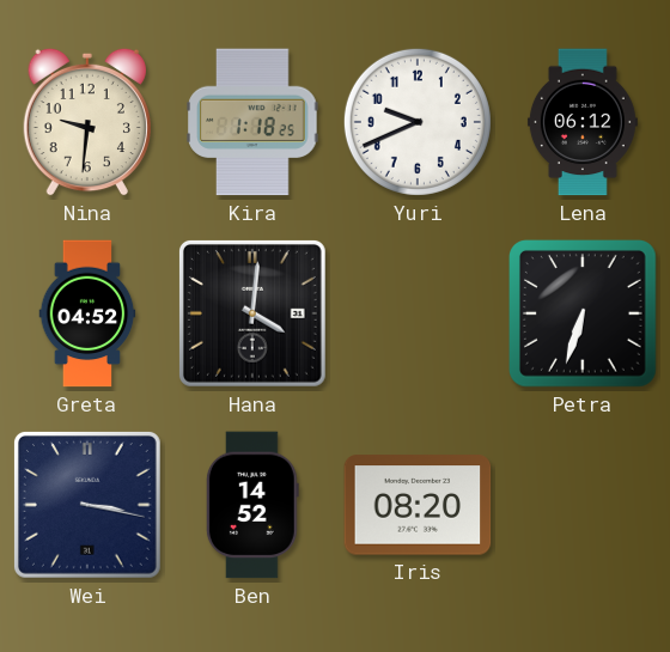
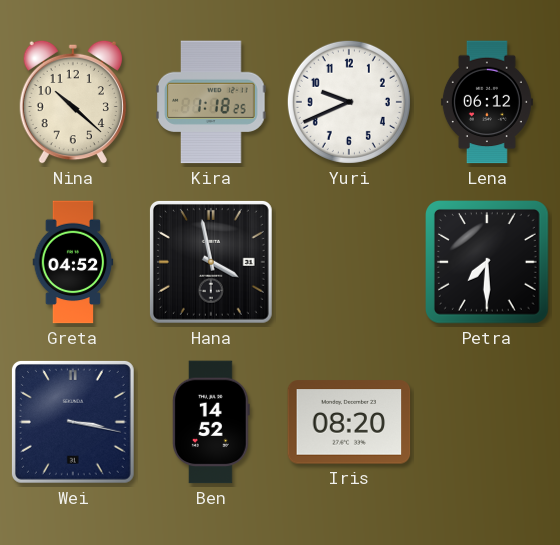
Nina: 9:31 -> 10:22
Hana: 4:01 -> 3:58
Petra: 6:33 -> 7:30
